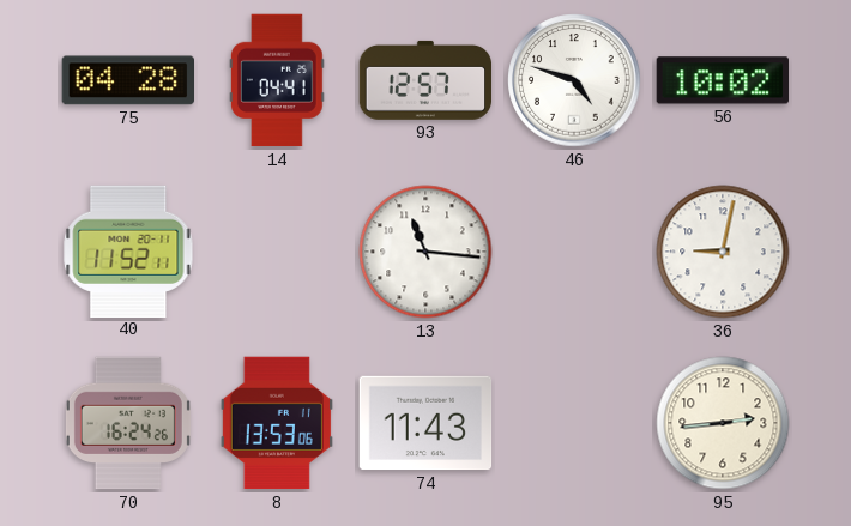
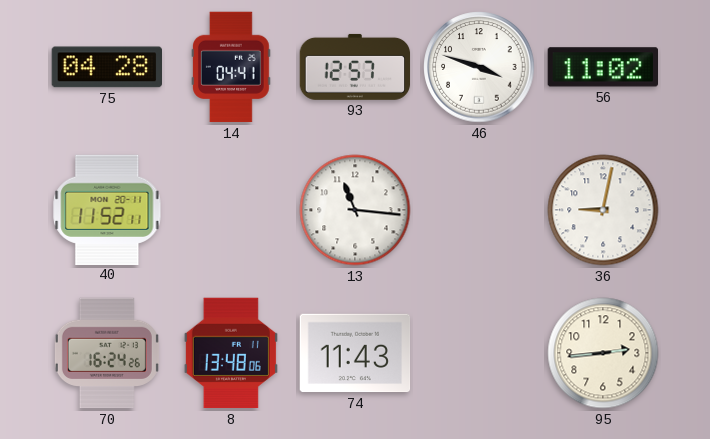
46: 4:48 -> 3:48
56: 10:02 -> 11:02
8: 13:53 -> 13:48
